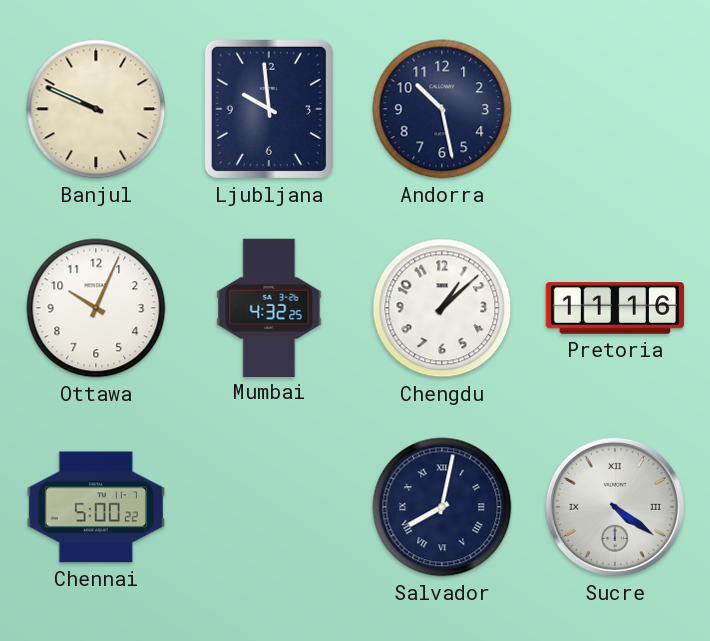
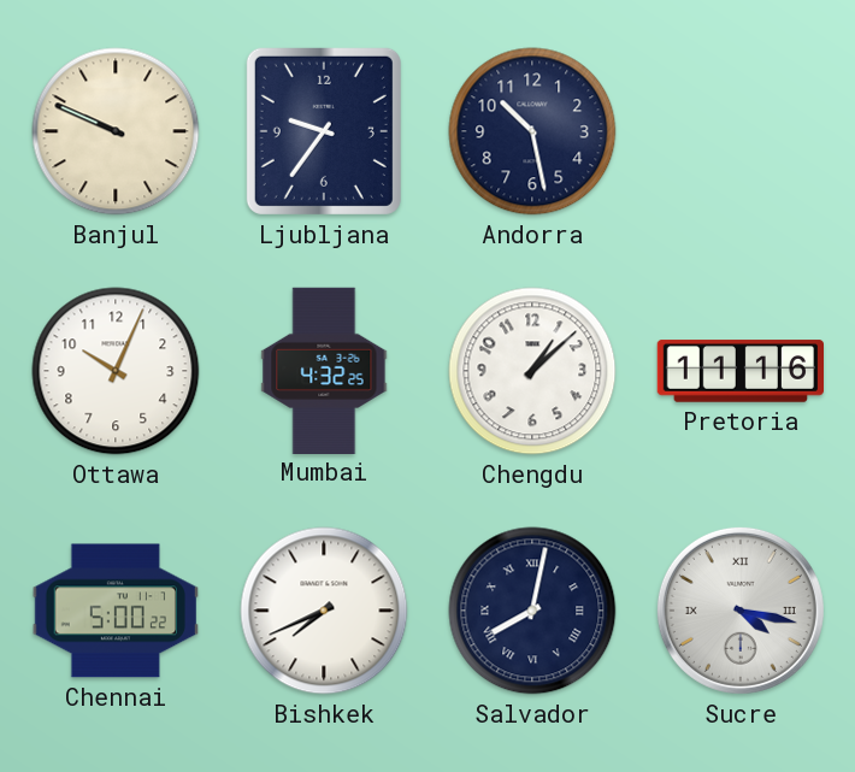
Ljubljana: 9:59 -> 9:36
Bishkek: none -> 7:41
Sucre: 4:21 -> 4:17
